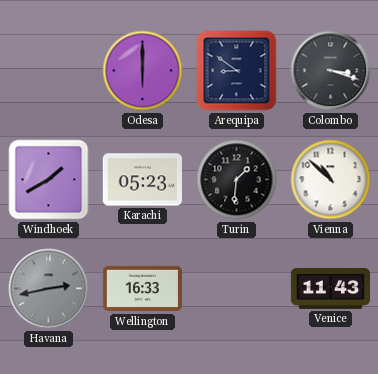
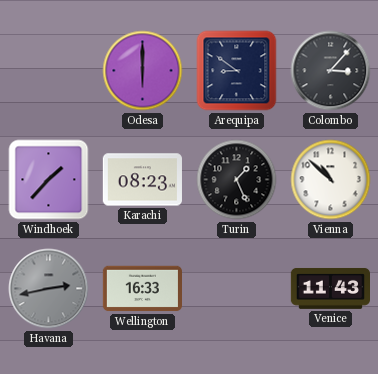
Colombo: 3:18 -> 3:07
Windhoek: 1:40 -> 1:37
Karachi: 05:23 -> 08:23
Turin: 1:31 -> 1:26
